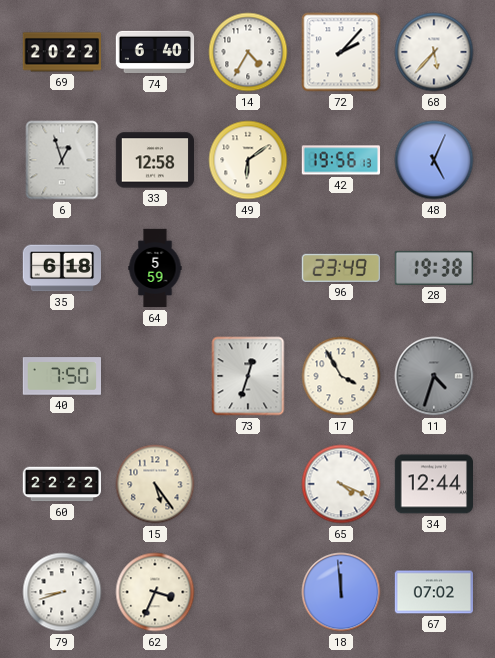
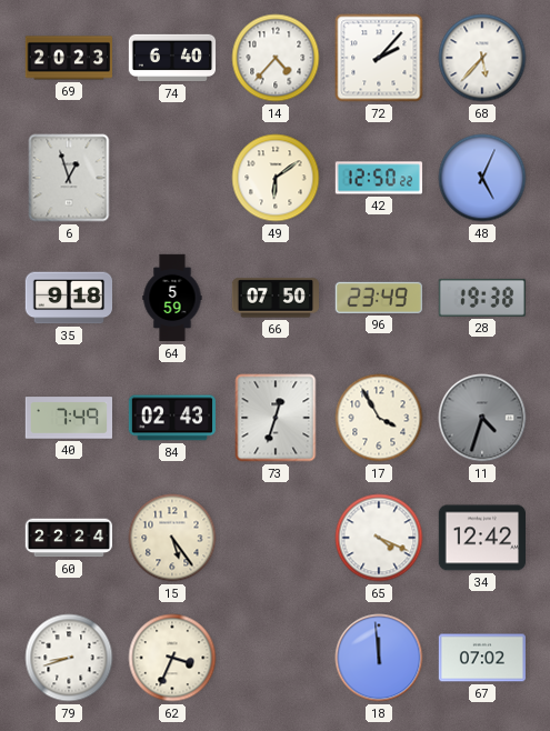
69: 20:22 -> 20:23
14: 4:35 -> 4:37
33: 12:58 -> none
42: 19:56 -> 12:50
35: 6:18 -> 9:18
66: none -> 07:50
40: 7:50 -> 7:49
84: none -> 02:43
60: 22:22 -> 22:24
34: 12:44 -> 12:42
